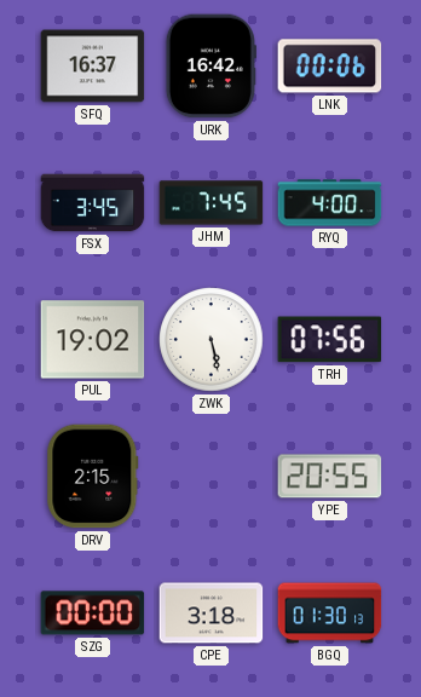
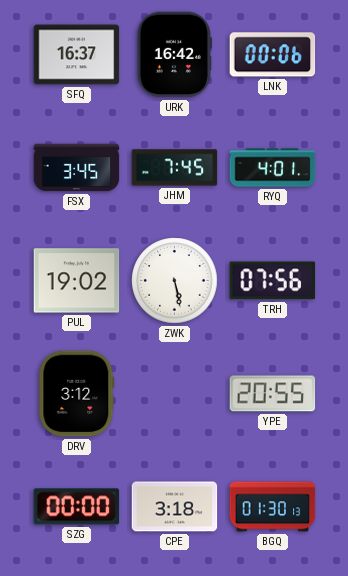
RYQ: 4:00 -> 4:01
DRV: 2:15 -> 3:12
